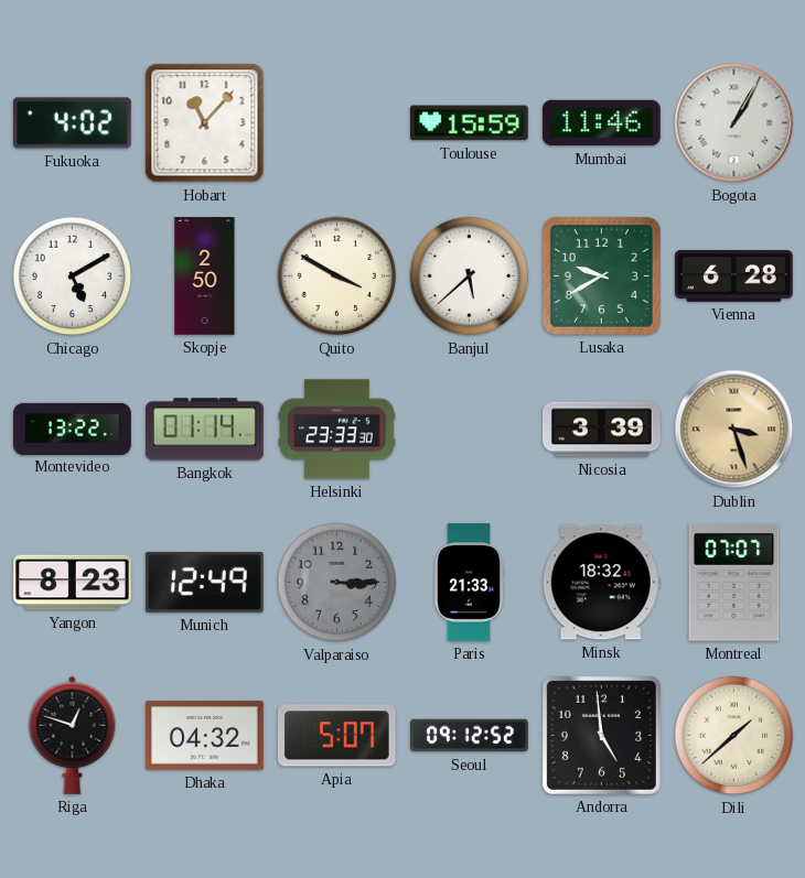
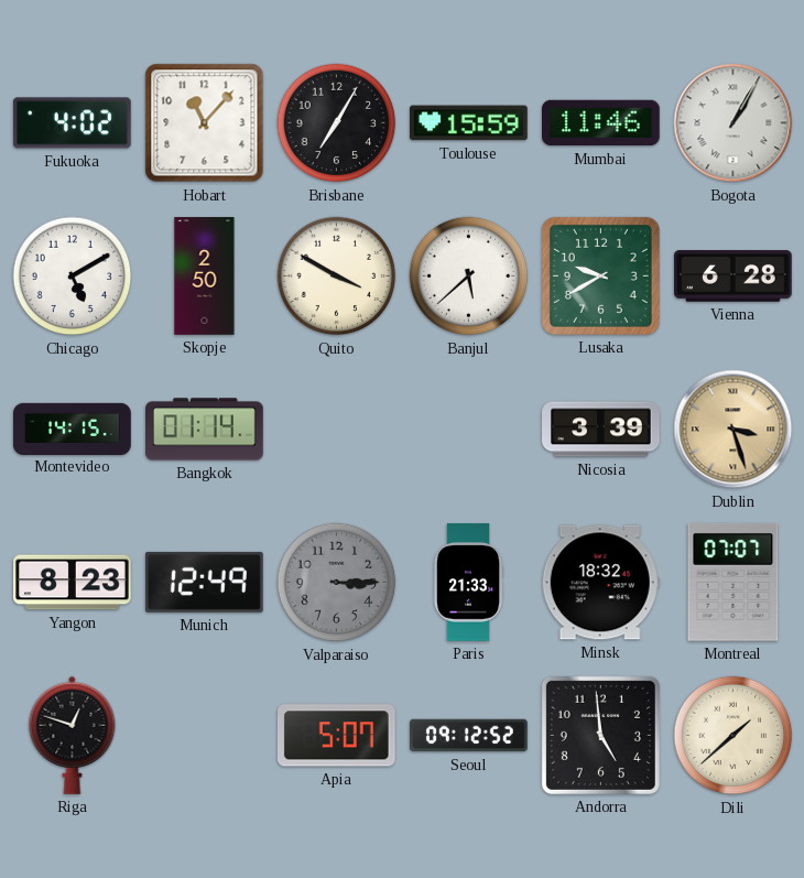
Brisbane: none -> 7:05
Montevideo: 13:22 -> 14:15
Helsinki: 23:33 -> none
Dhaka: 04:32 -> none
